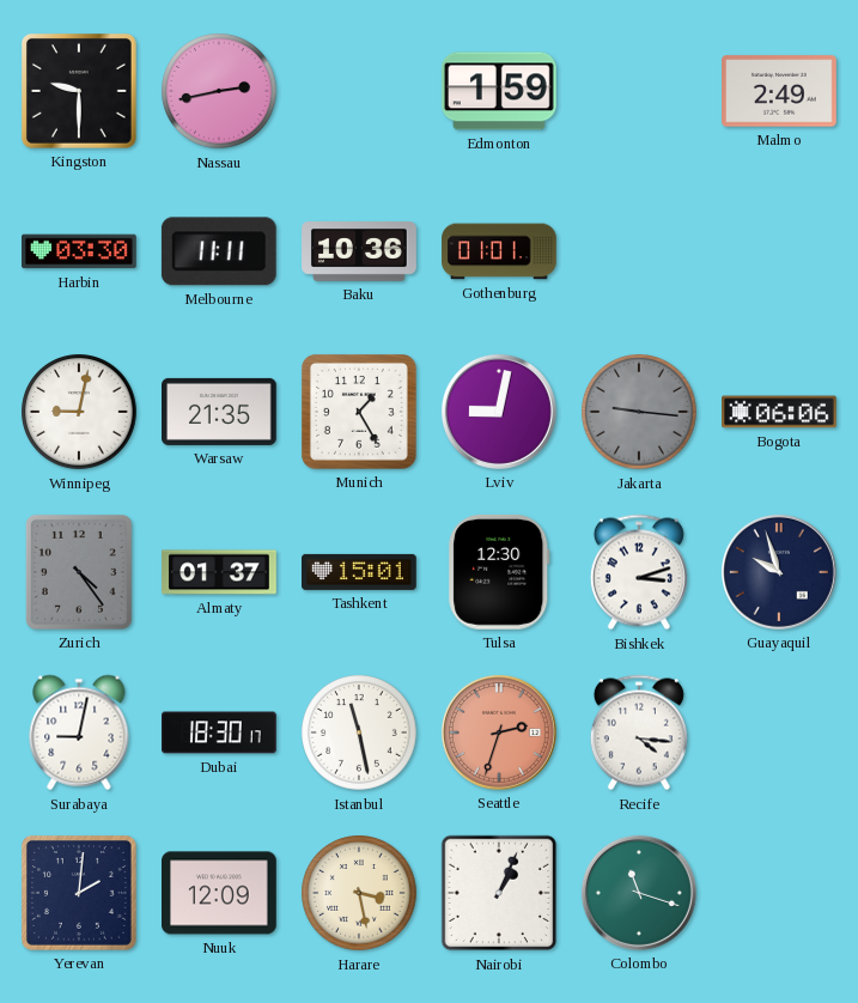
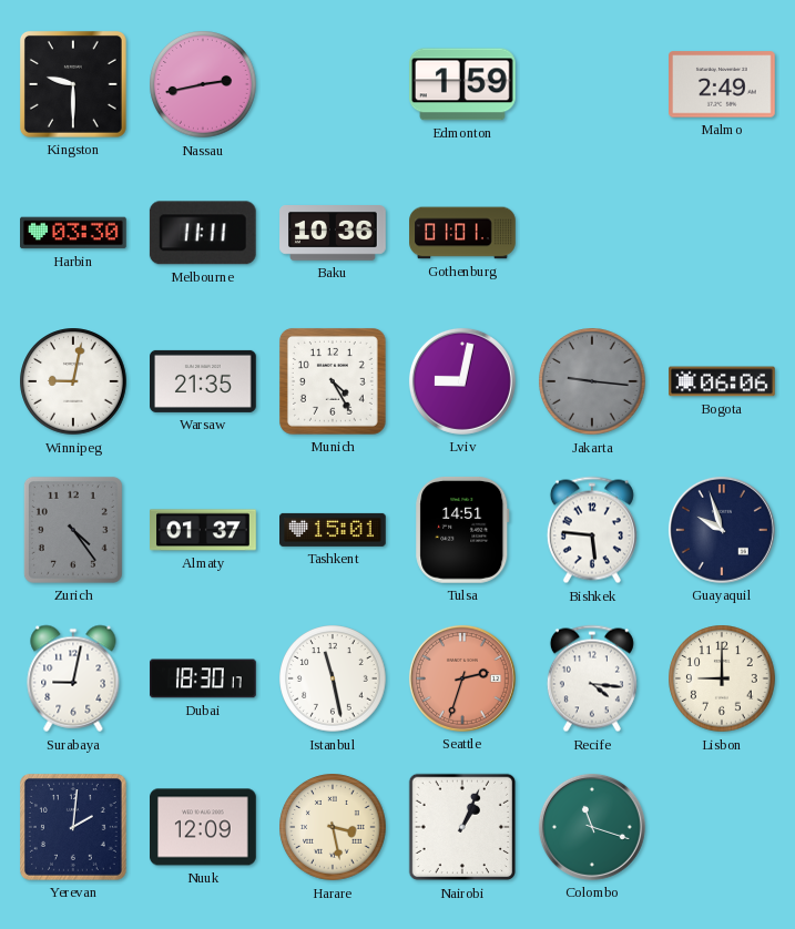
Munich: 1:25 -> 4:25
Tulsa: 12:30 -> 14:51
Bishkek: 3:12 -> 5:46
Lisbon: none -> 9:00
